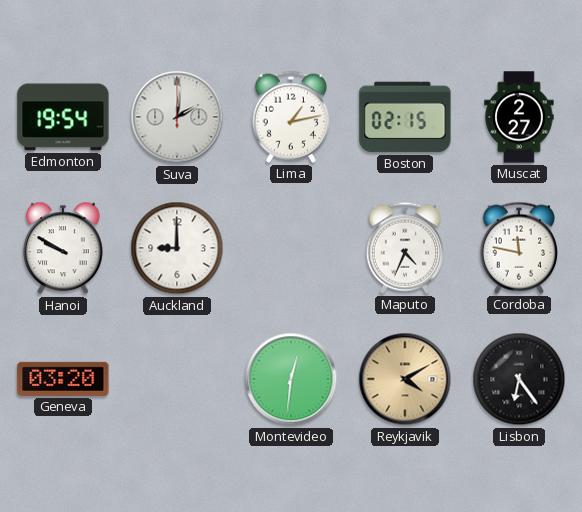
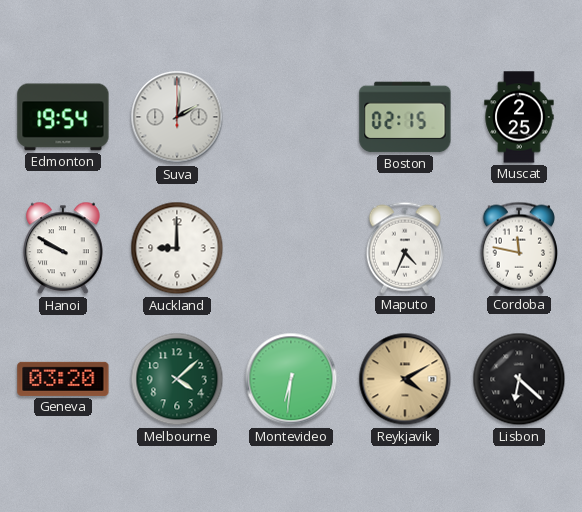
Lima: 1:13 -> none
Muscat: 2:27 -> 2:25
Melbourne: none -> 4:08
Montevideo: 12:31 -> 6:31
Lisbon: 6:24 -> 6:22
